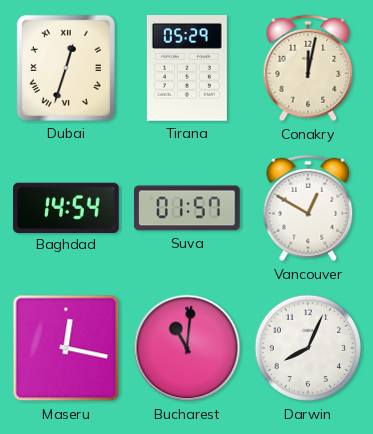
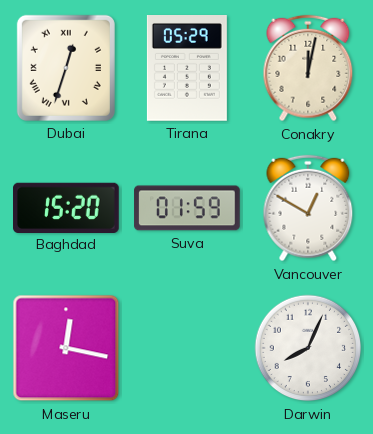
Baghdad: 14:54 -> 15:20
Suva: 01:57 -> 01:59
Bucharest: 11:01 -> none
